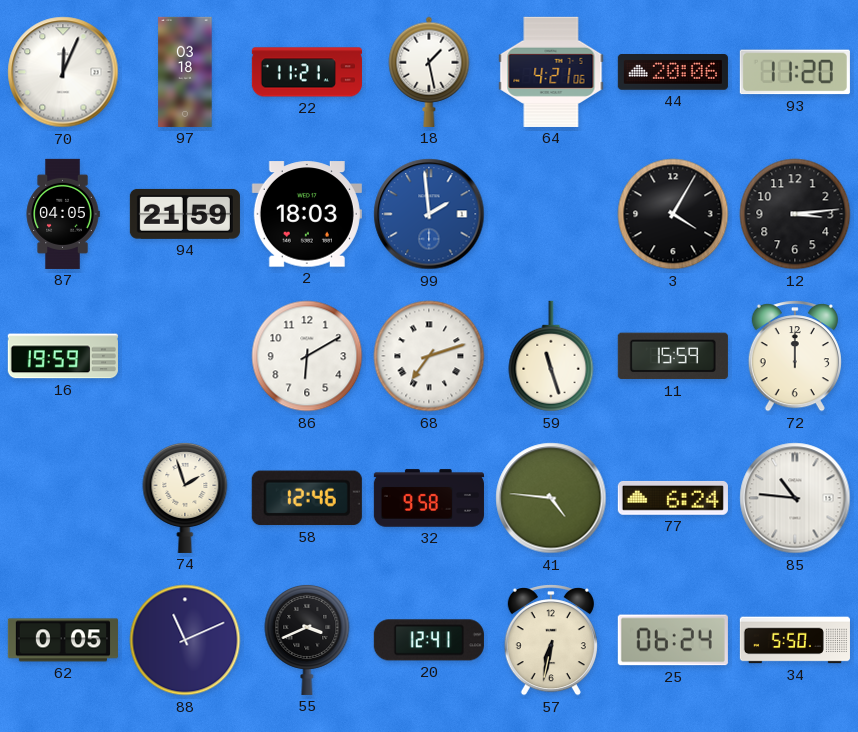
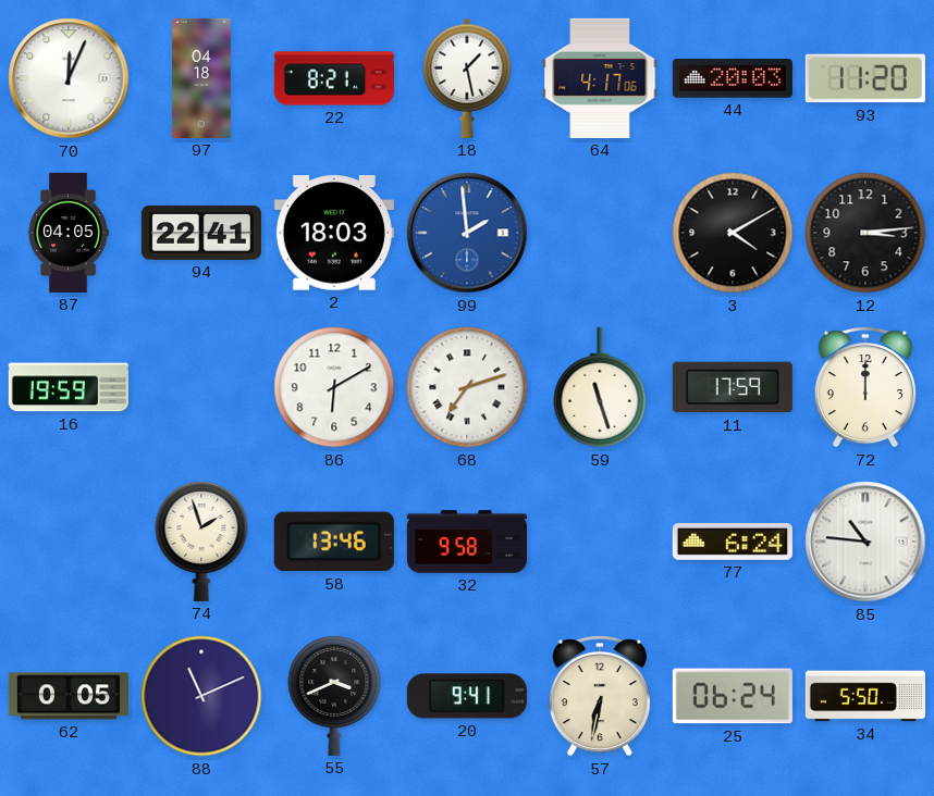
97: 03:18 -> 04:18
22: 11:21 -> 8:21
64: 4:21 -> 4:17
44: 20:06 -> 20:03
94: 21:59 -> 22:41
3: 4:05 -> 4:10
11: 15:59 -> 17:59
58: 12:46 -> 13:46
41: 4:46 -> none
20: 12:41 -> 9:41
